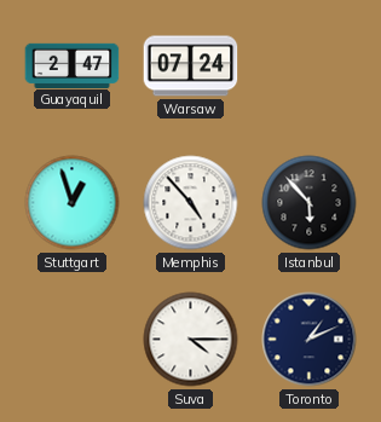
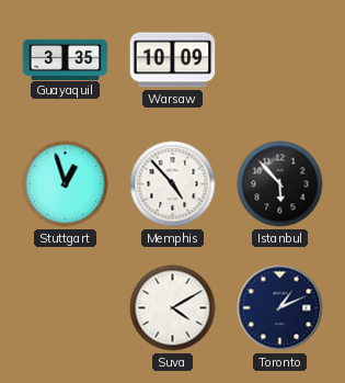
Guayaquil: 2:47 -> 3:35
Warsaw: 07:24 -> 10:09
Suva: 4:15 -> 4:10
